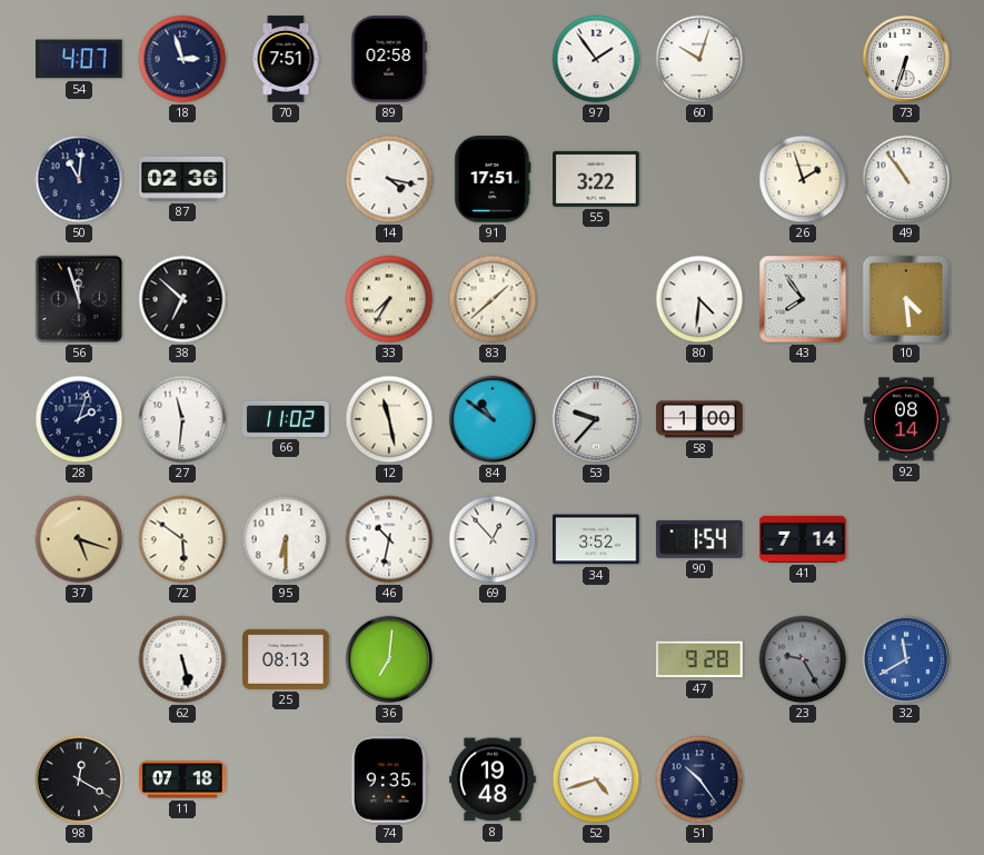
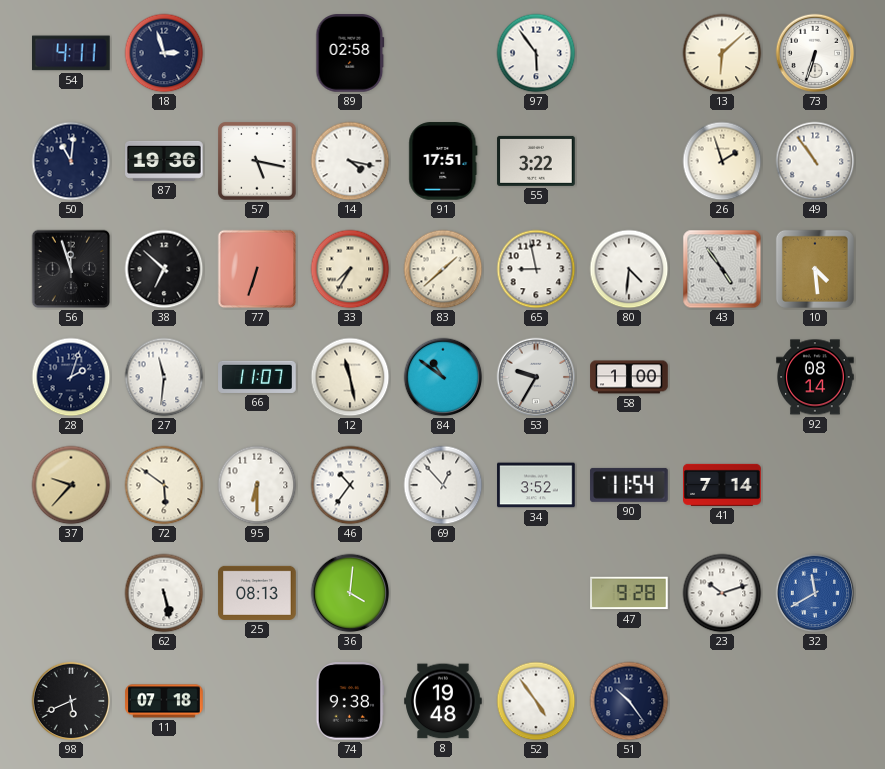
54: 4:07 -> 4:11
70: 7:51 -> none
97: 1:54 -> 5:54
60: 10:03 -> none
13: none -> 6:08
87: 02:36 -> 19:36
57: none -> 5:17
77: none -> 6:33
65: none -> 8:58
43: 7:54 -> 4:54
66: 11:02 -> 11:07
53: 9:37 -> 9:35
37: 5:18 -> 9:37
46: 10:32 -> 10:36
90: 1:54 -> 11:54
36: 7:01 -> 4:01
23: 9:25 -> 10:12
23 dial: grey -> white
98: 12:20 -> 5:41
74: 9:35 -> 9:38
52: 4:42 -> 4:54
